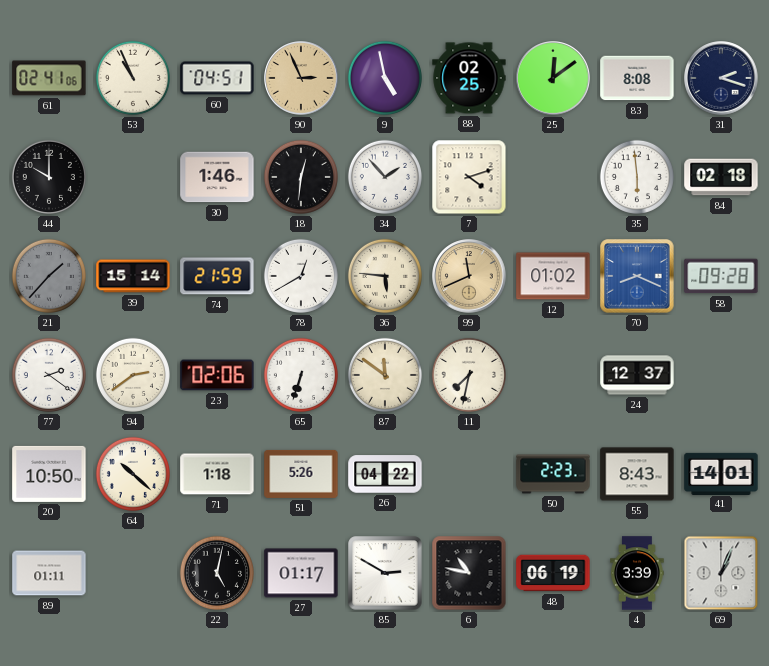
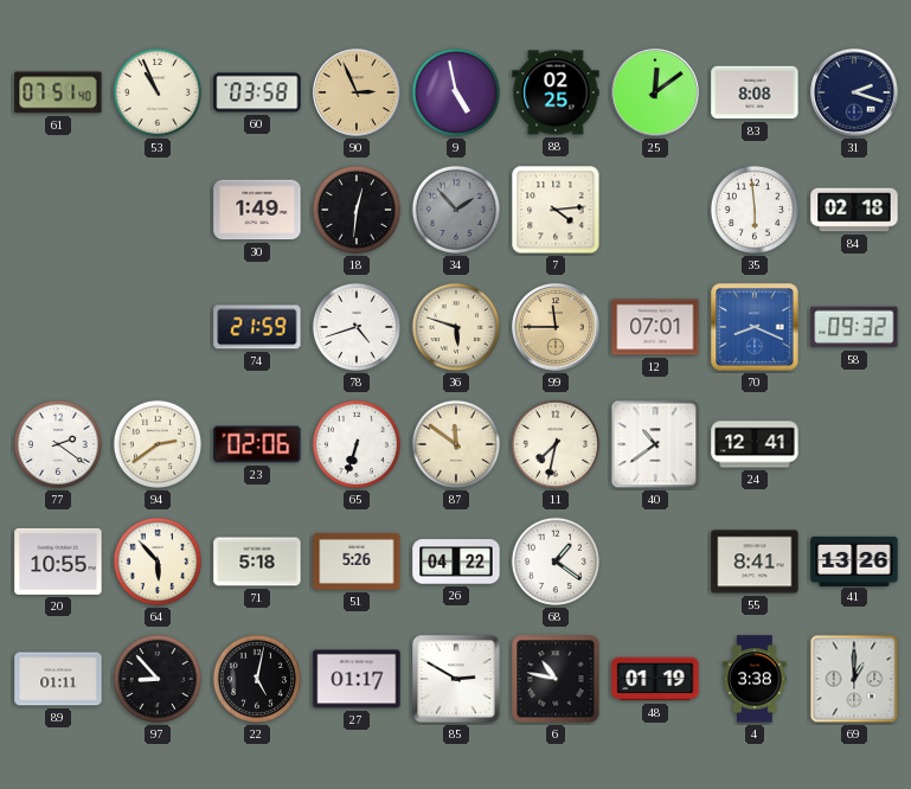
61: 02:41 -> 07:51
60: 04:51 -> 03:58
44: 10:00 -> none
30: 1:46 -> 1:49
34 dial: white -> grey
7: 4:12 -> 4:14
21: 1:37 -> none
39: 15:14 -> none
78: 12:40 -> 4:42
36: 5:46 -> 5:48
99: 11:41 -> 11:45
12: 01:02 -> 07:01
58: 09:28 -> 09:32
40: none -> 10:39
24: 12:37 -> 12:41
20: 10:50 -> 10:55
64: 10:22 -> 5:53
71: 1:18 -> 5:18
68: none -> 1:21
50: 2:23 -> none
55: 8:43 -> 8:41
41: 14:01 -> 13:26
97: none -> 8:53
48: 06:19 -> 01:19
4: 3:39 -> 3:38
69: 1:04 -> 1:00
